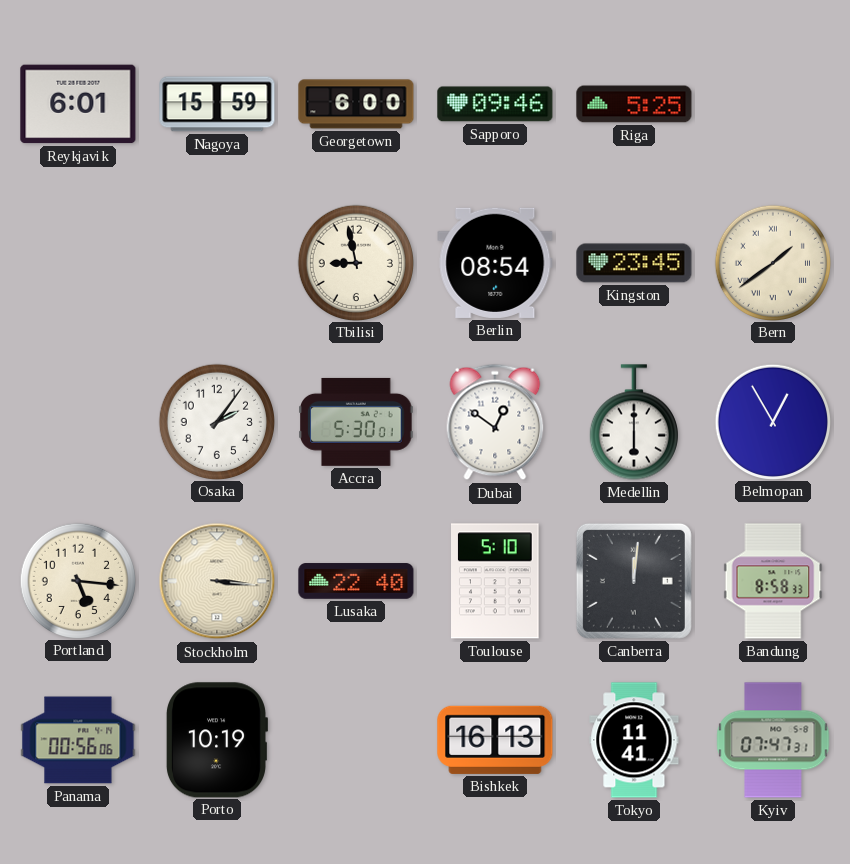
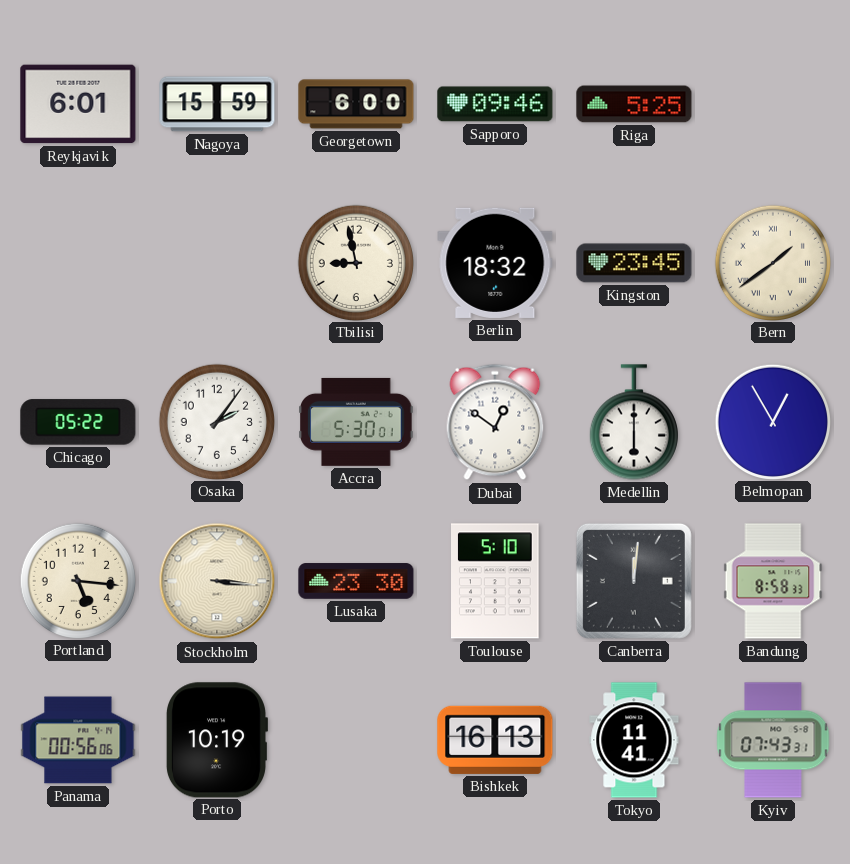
Berlin: 08:54 -> 18:32
Chicago: none -> 05:22
Lusaka: 22:40 -> 23:30
Kyiv: 07:47 -> 07:43
